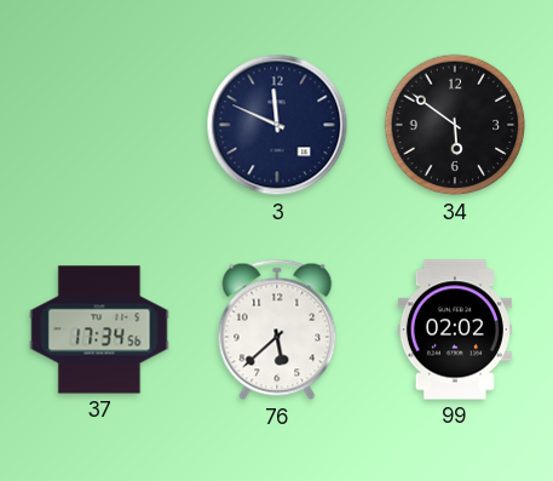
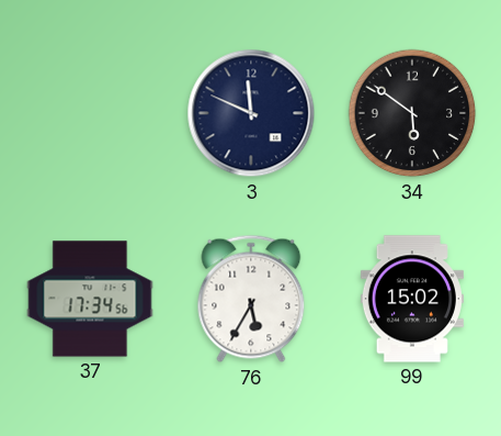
76: 5:38 -> 5:35
99: 02:02 -> 15:02
